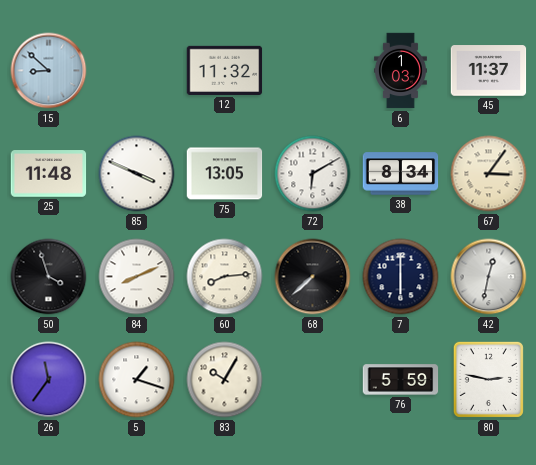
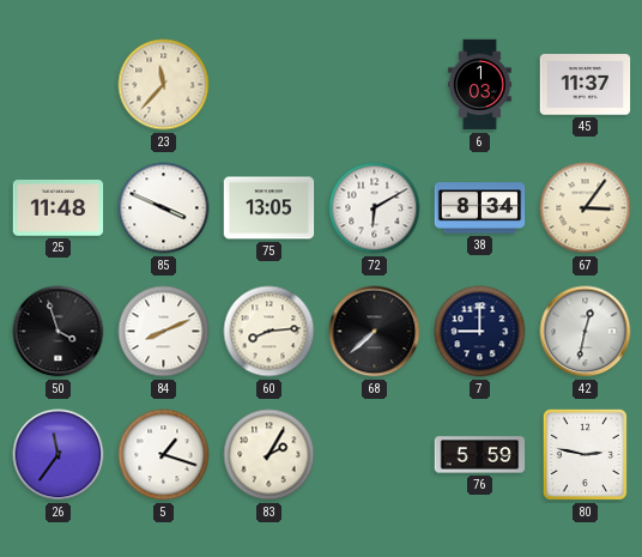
15: 8:52 -> none
23: none -> 11:37
12: 11:32 -> none
7: 6:00 -> 9:00
83: 10:05 -> 2:05
